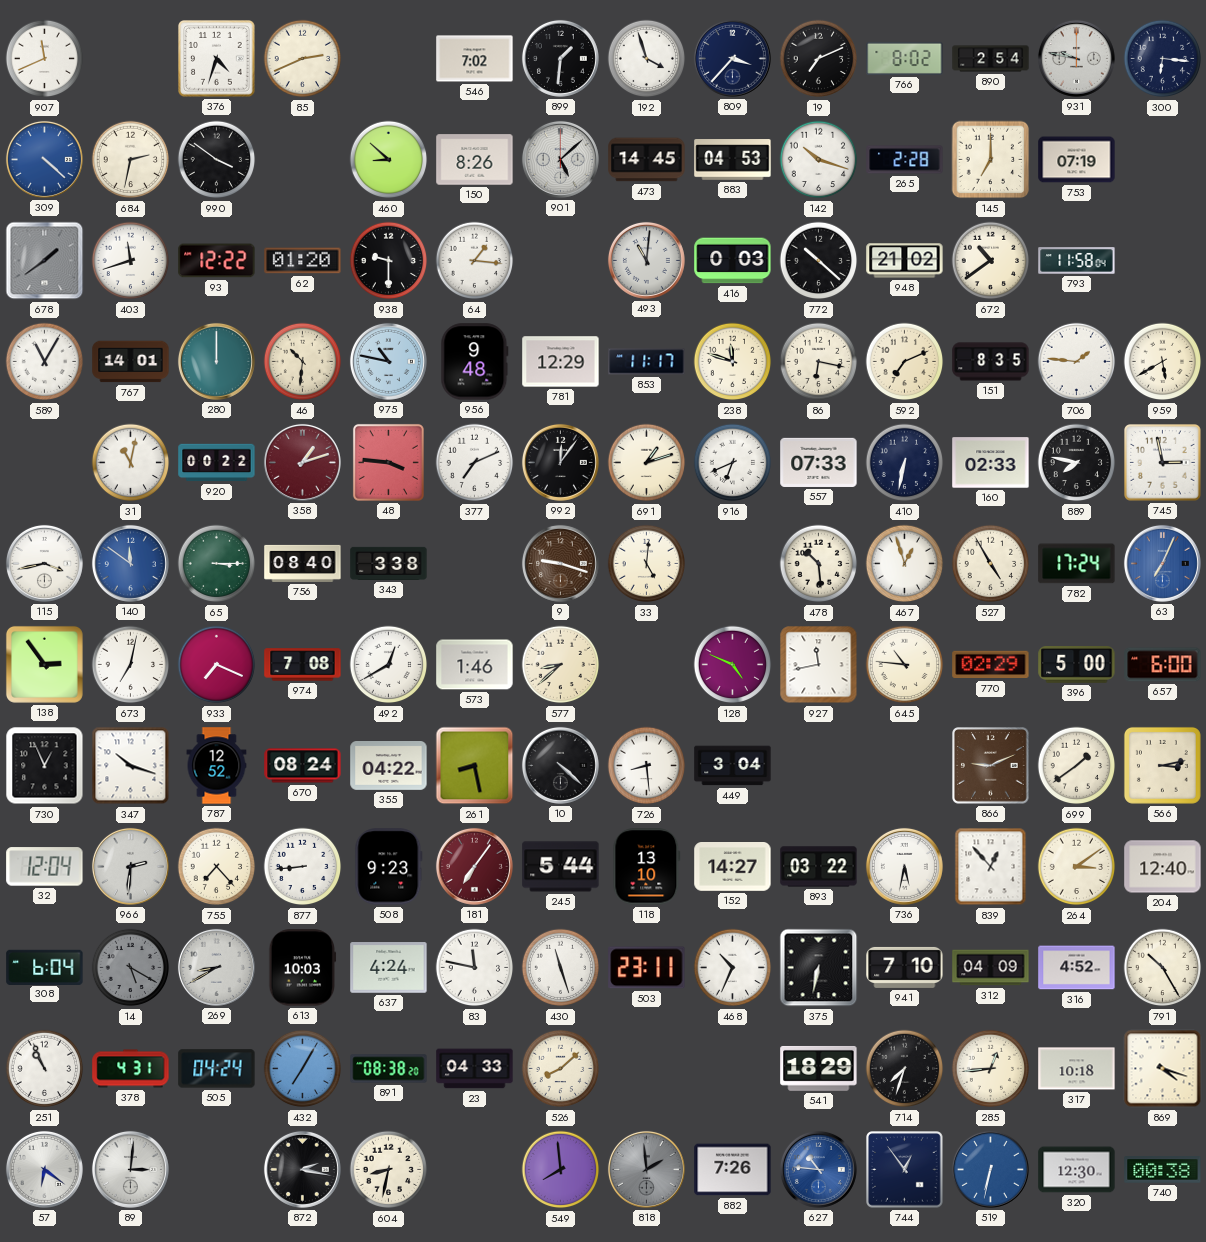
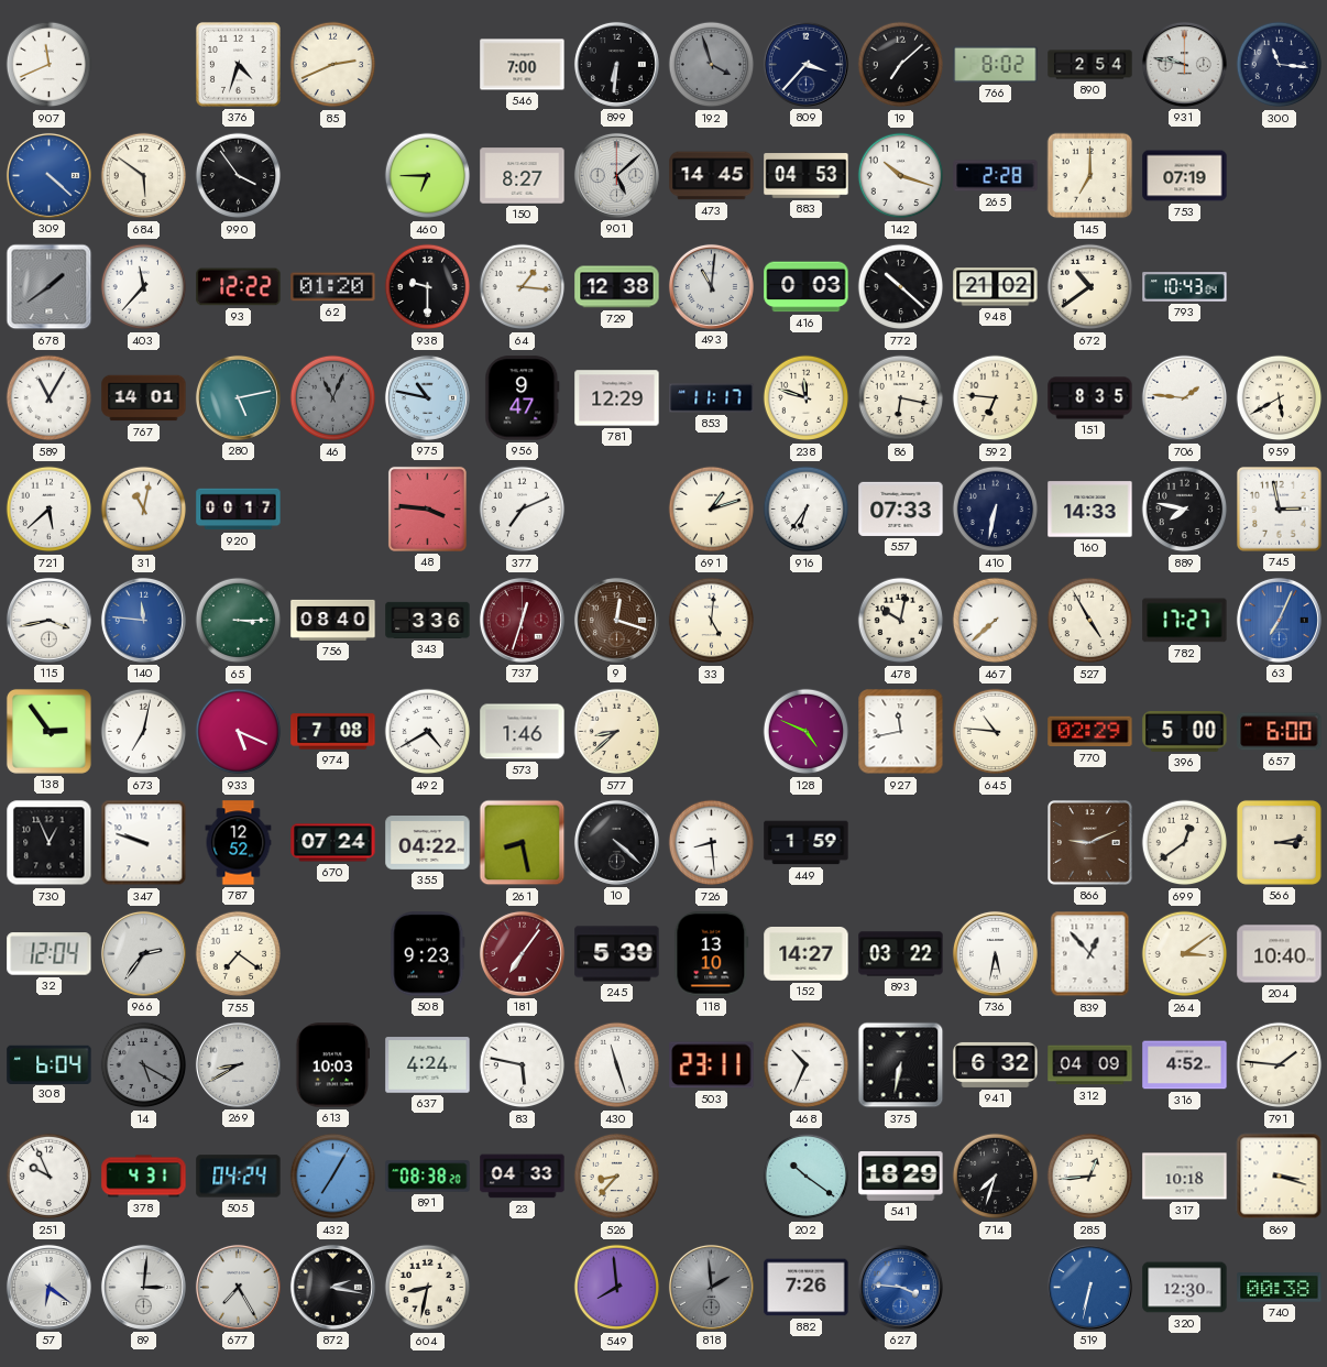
546: 7:02 -> 7:00
899: 1:31 -> 6:31
192 dial: white -> grey
19: 7:11 -> 7:08
300: 6:16 -> 11:16
684: 2:32 -> 5:51
990: 3:51 -> 3:54
460: 8:52 -> 6:45
150: 8:26 -> 8:27
403: 11:42 -> 11:37
729: none -> 12:38
793: 11:58 -> 10:43
280: 12:00 -> 5:13
46: 10:31 -> 11:04
46 dial: cream -> grey
956: 9:48 -> 9:47
592: 7:11 -> 6:46
721: none -> 5:38
920: 00:22 -> 00:17
358: 1:12 -> none
992: 12:06 -> none
916: 6:41 -> 6:36
160: 02:33 -> 14:33
140: 11:51 -> 11:46
343: 3:38 -> 3:36
737: none -> 12:33
9: 9:18 -> 12:18
478: 10:29 -> 10:02
467: 12:57 -> 7:38
782: 17:24 -> 17:27
933: 7:19 -> 5:19
492: 12:40 -> 4:40
347: 10:18 -> 9:48
670: 08:24 -> 07:24
449: 3:04 -> 1:59
699: 1:39 -> 12:39
966: 2:31 -> 2:36
755: 7:23 -> 7:21
877: 8:44 -> none
245: 5:44 -> 5:39
204: 12:40 -> 10:40
83: 11:47 -> 5:47
941: 7:10 -> 6:32
791: 10:25 -> 1:46
251: 10:56 -> 9:56
526: 8:08 -> 8:37
202: none -> 10:21
869: 4:18 -> 3:18
677: none -> 7:25
627: 10:46 -> 3:46
744: 12:54 -> none
